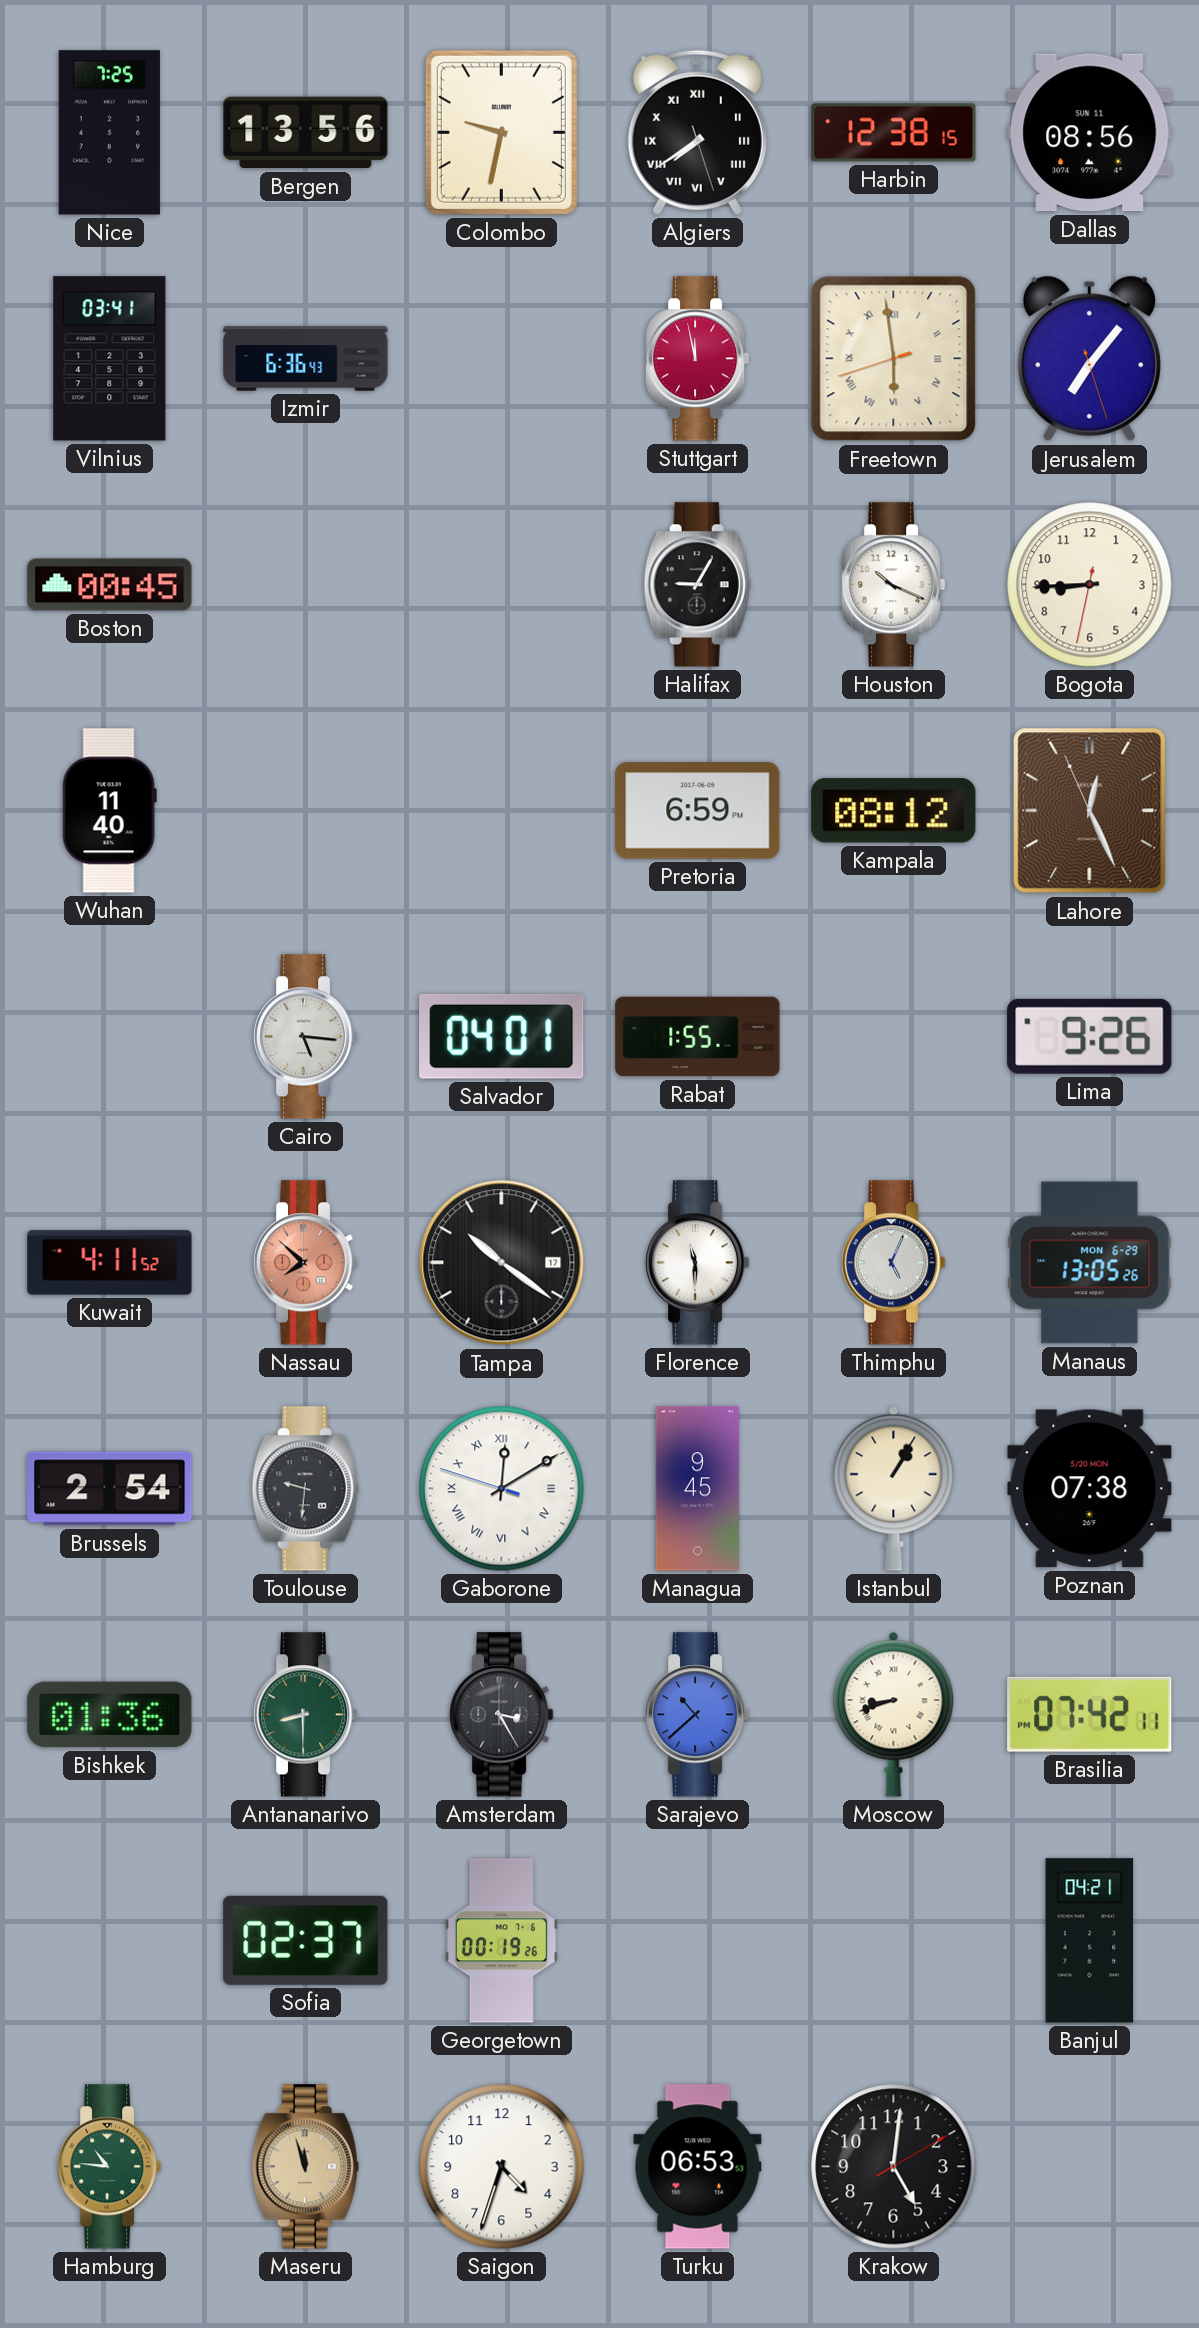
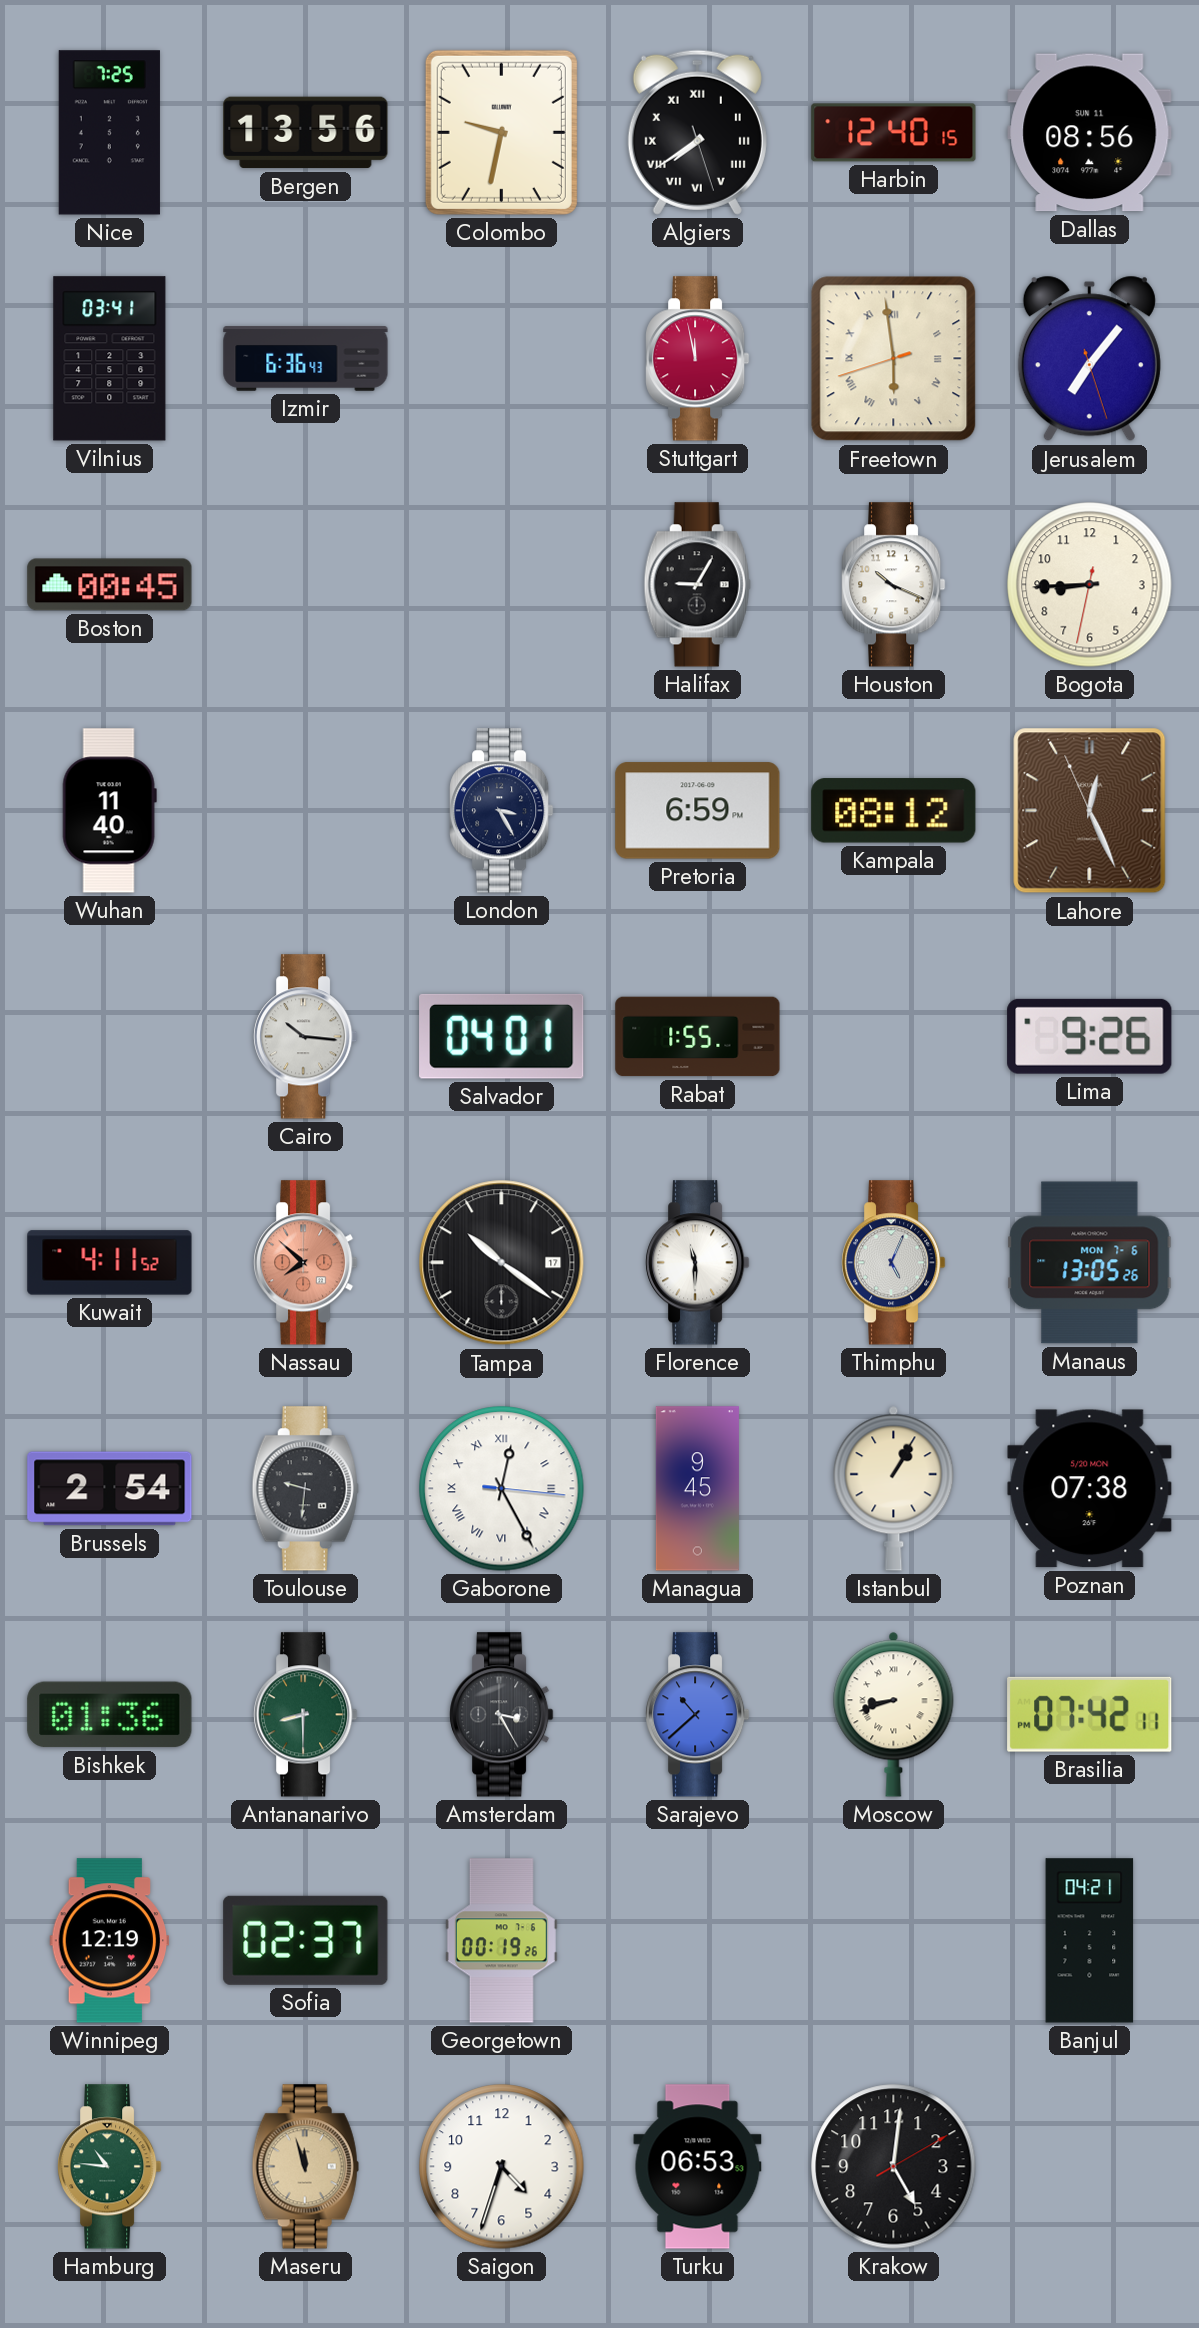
Harbin: 12:38 -> 12:40
London: none -> 3:25
Cairo: 5:16 -> 10:16
Manaus date: MON 6-29 -> MON 7-6
Gaborone: 12:09 -> 12:25
Winnipeg: none -> 12:19
